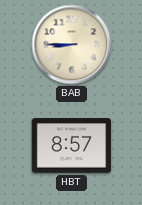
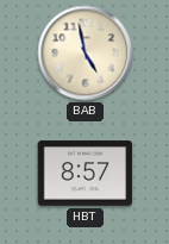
BAB: 8:45 -> 4:58
